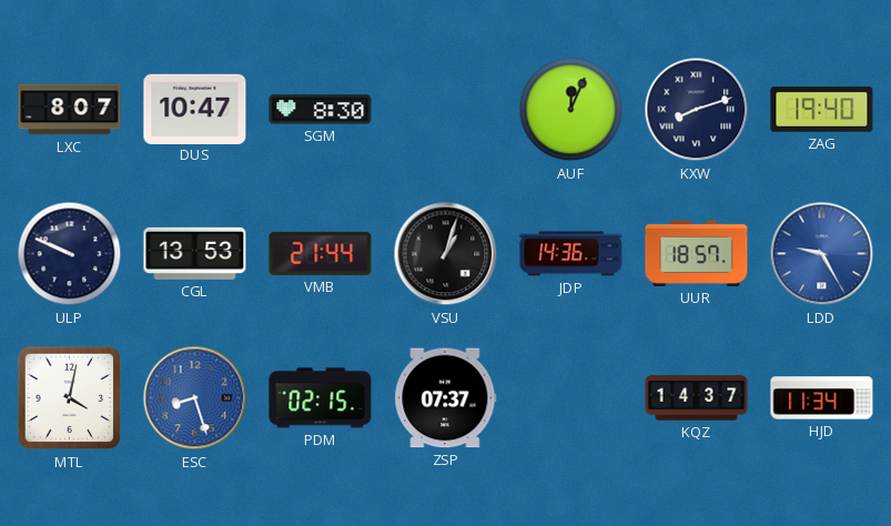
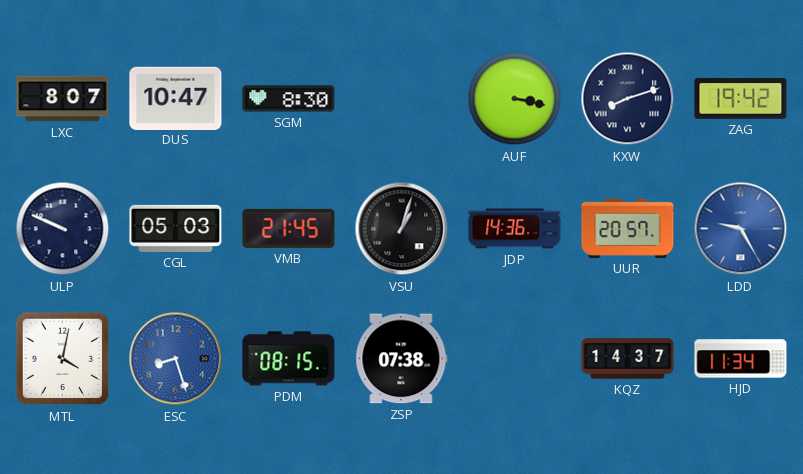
AUF: 12:04 -> 3:17
ZAG: 19:40 -> 19:42
CGL: 13:53 -> 05:03
VMB: 21:44 -> 21:45
UUR: 18:57 -> 20:57
PDM: 02:15 -> 08:15
ZSP: 07:37 -> 07:38
